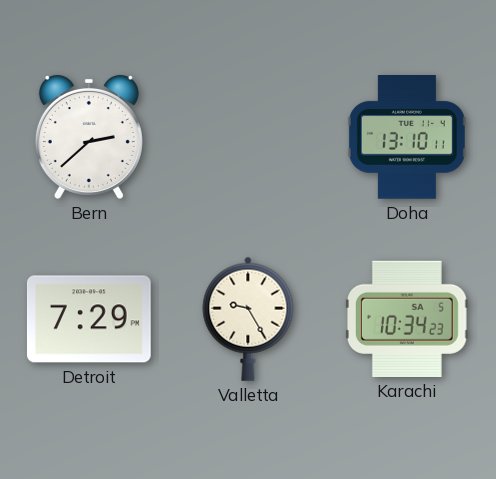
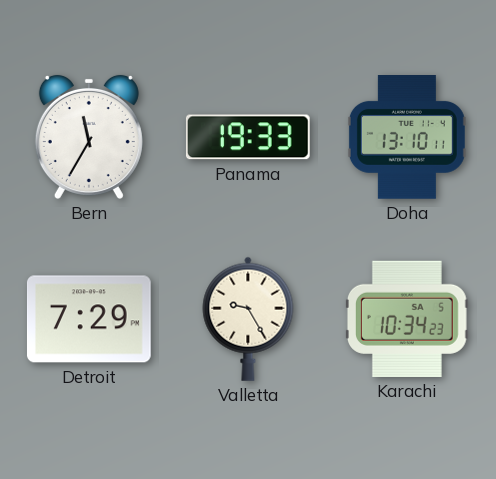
Bern: 2:38 -> 11:35
Panama: none -> 19:33
